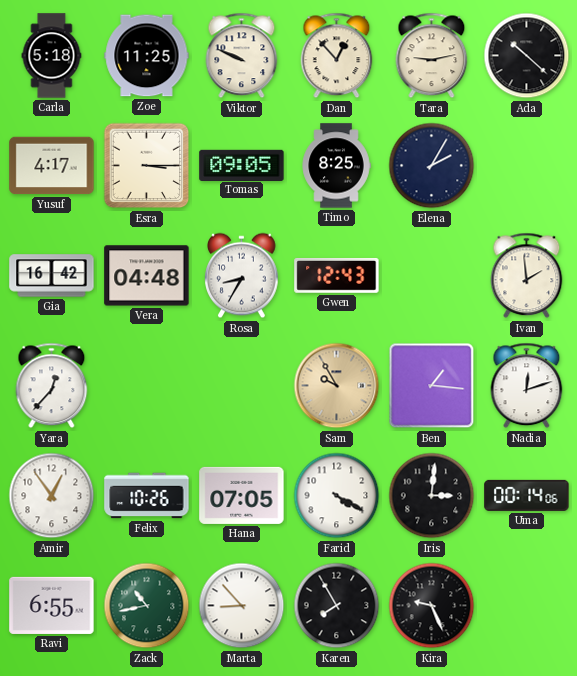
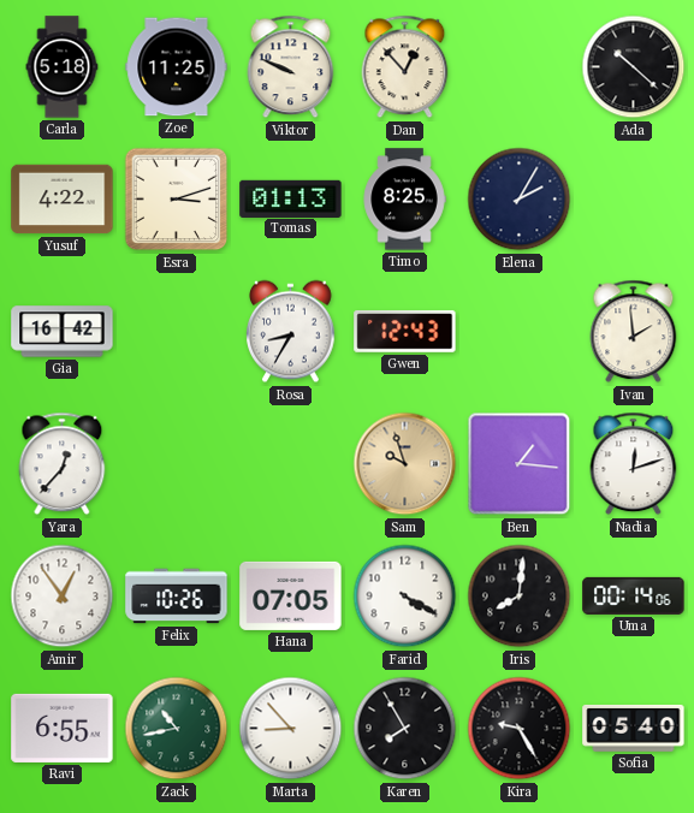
Tara: 9:13 -> none
Yusuf: 4:17 -> 4:22
Esra: 3:15 -> 3:12
Tomas: 09:05 -> 01:13
Vera: 04:48 -> none
Sam: 9:55 -> 9:57
Iris: 3:01 -> 8:01
Kira: 9:26 -> 9:25
Sofia: none -> 05:40
